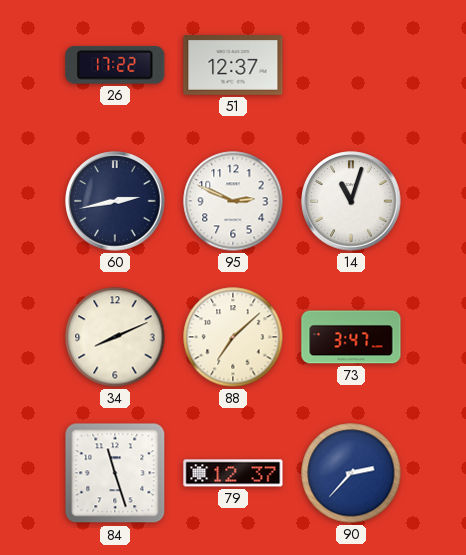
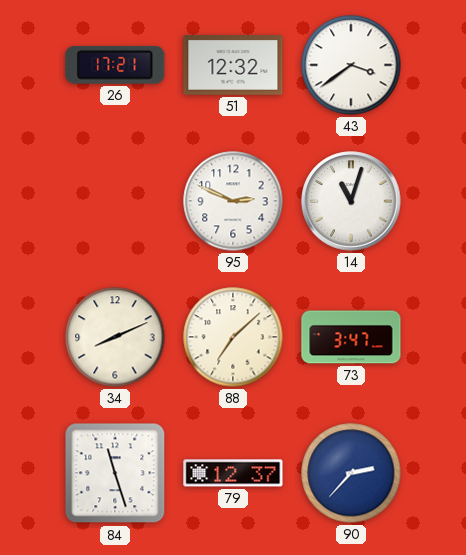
26: 17:22 -> 17:21
51: 12:37 -> 12:32
43: none -> 3:39
60: 2:43 -> none
